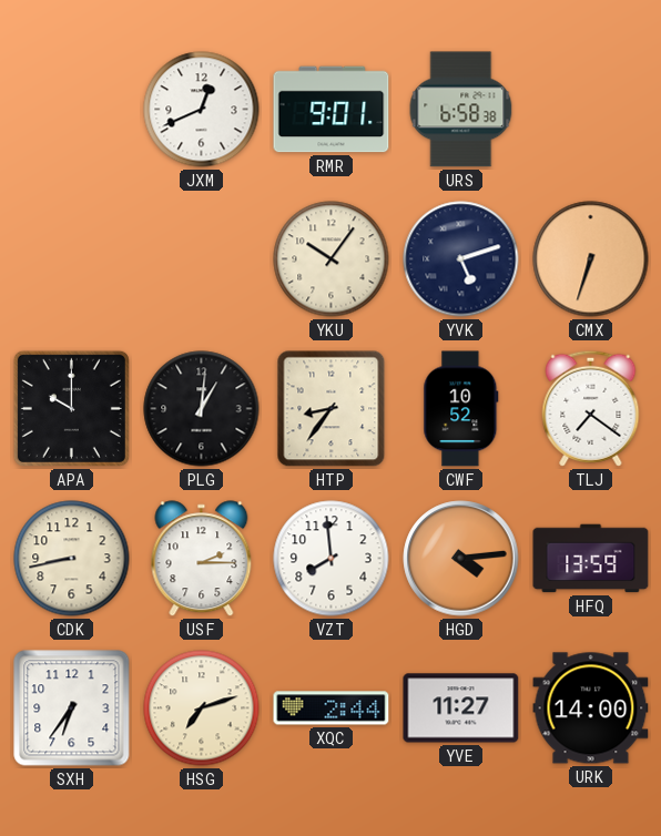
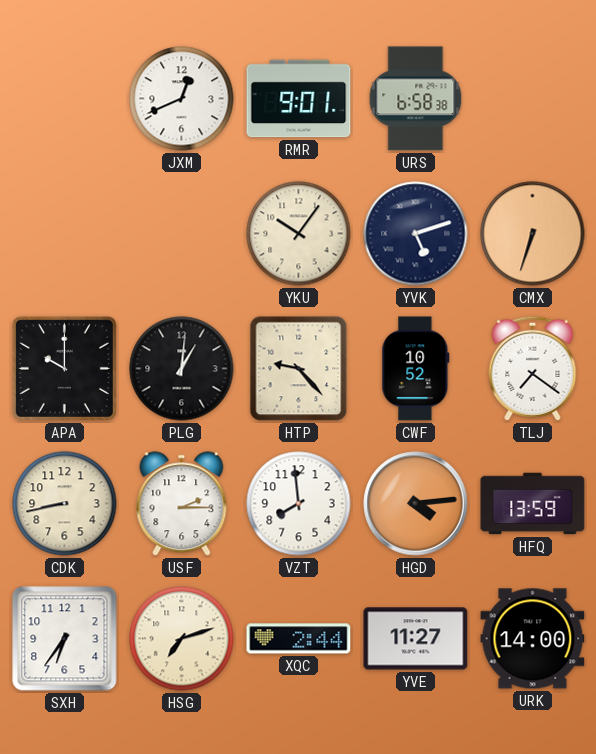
HTP: 8:36 -> 9:23
